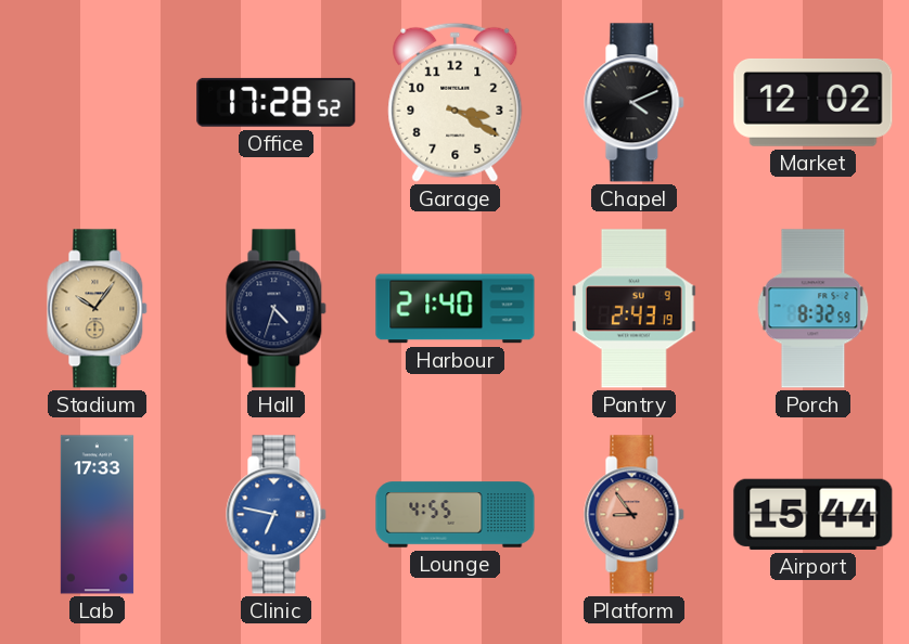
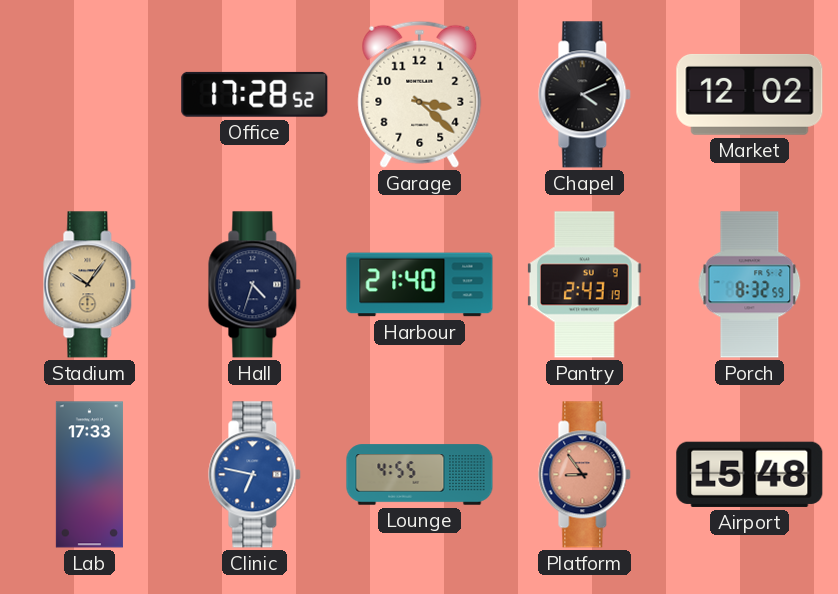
Garage: 3:20 -> 3:22
Airport: 15:44 -> 15:48
